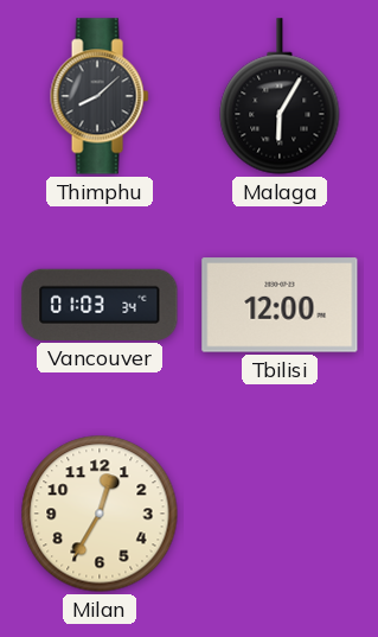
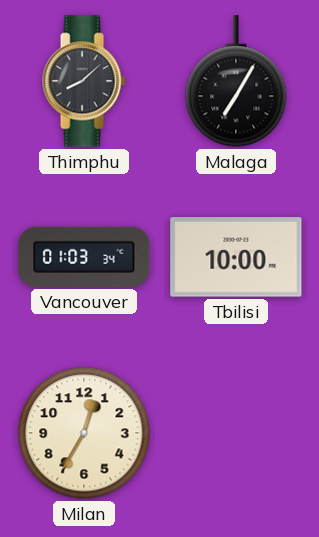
Malaga: 6:05 -> 7:05
Tbilisi: 12:00 -> 10:00
